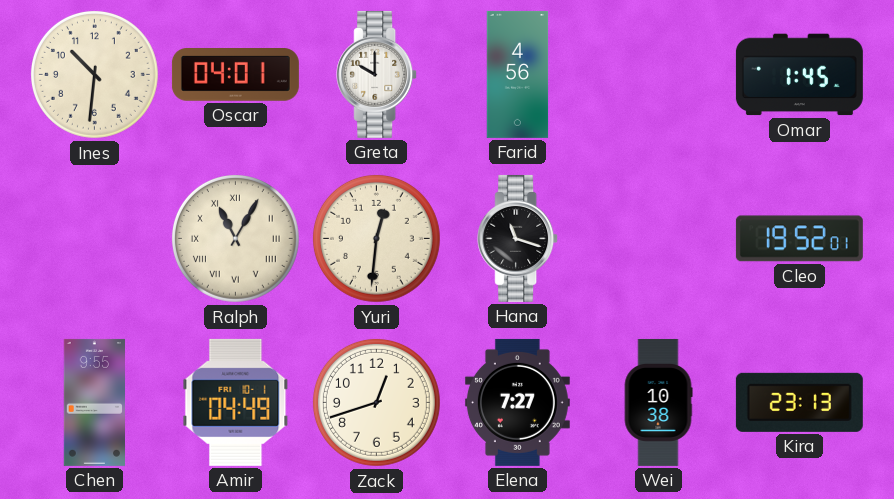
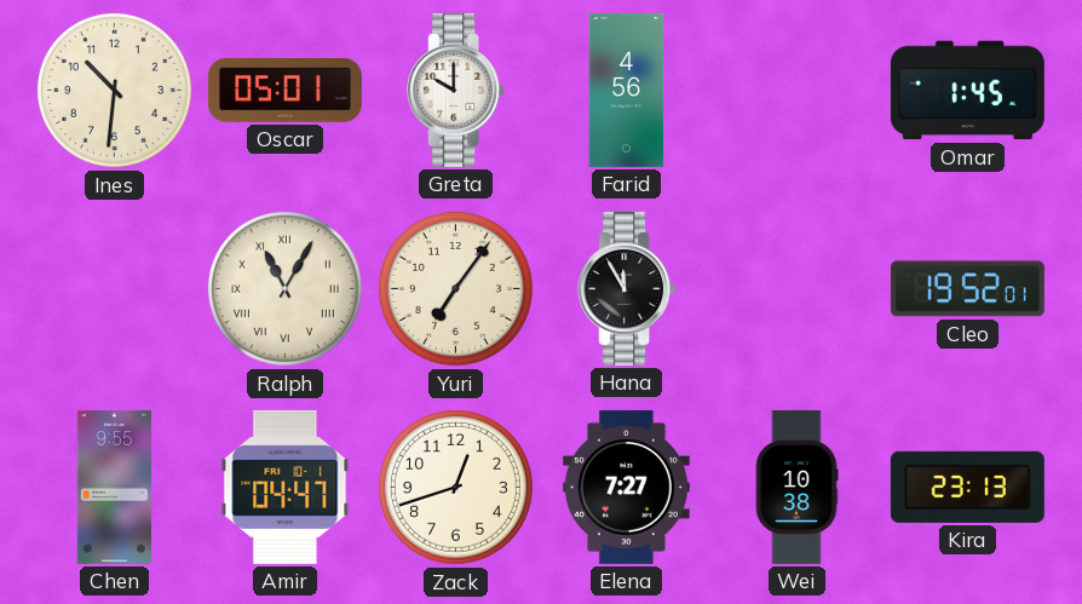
Oscar: 04:01 -> 05:01
Yuri: 12:31 -> 7:06
Hana: 11:18 -> 11:55
Amir: 04:49 -> 04:47
